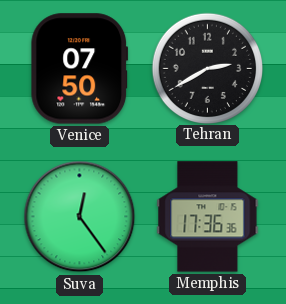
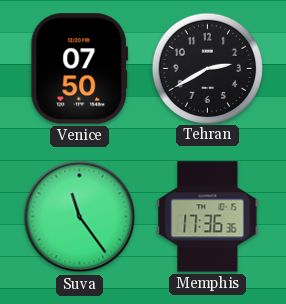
Suva: 12:24 -> 11:24
